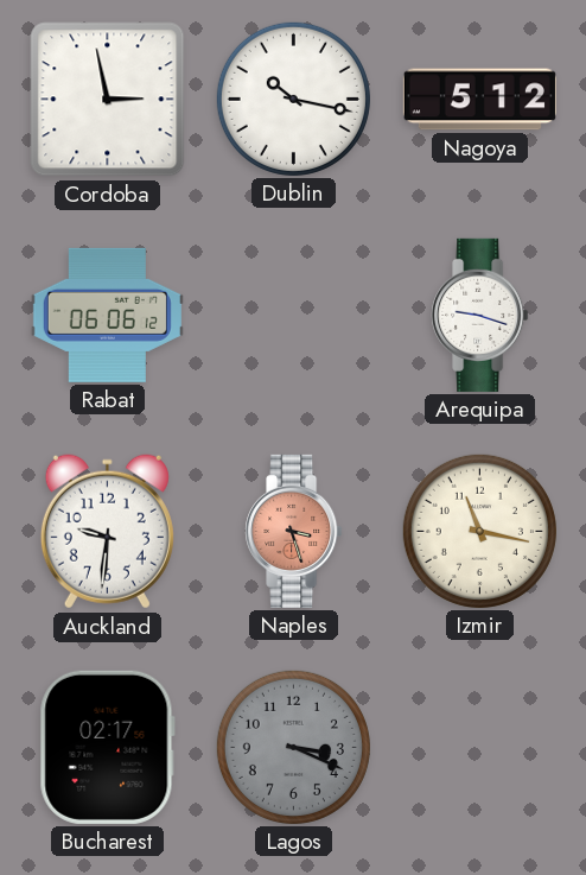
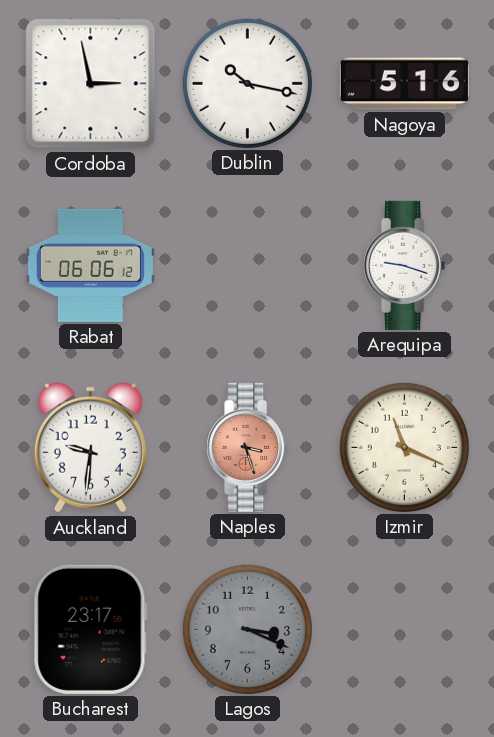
Nagoya: 5:12 -> 5:16
Izmir: 11:17 -> 11:19
Bucharest: 02:17 -> 23:17
